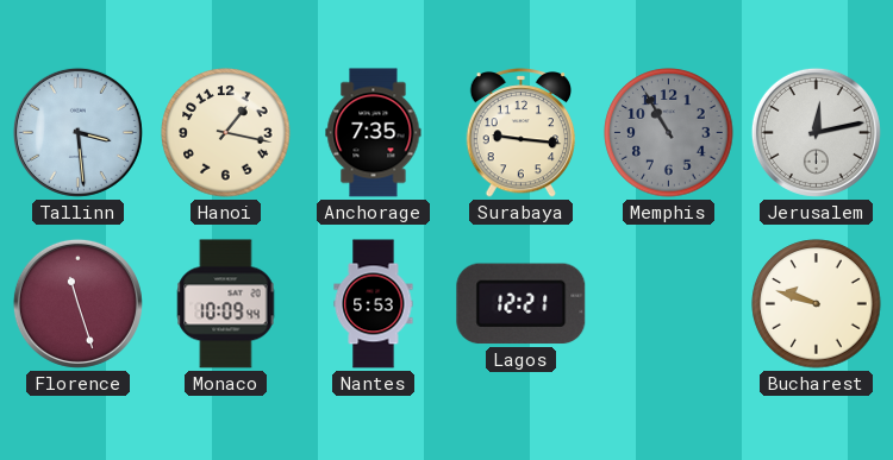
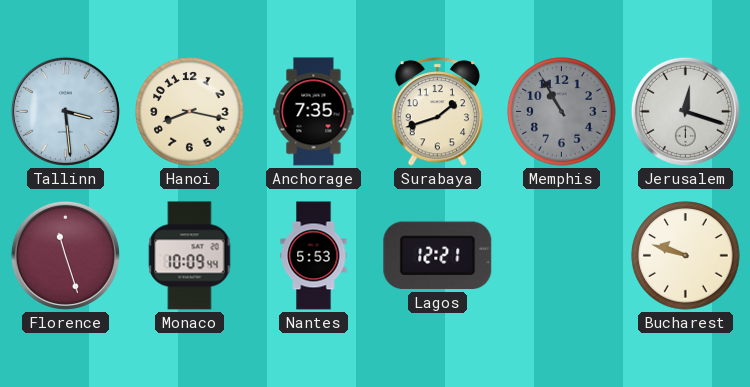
Hanoi: 1:17 -> 8:17
Surabaya: 9:16 -> 1:42
Jerusalem: 12:13 -> 12:18
